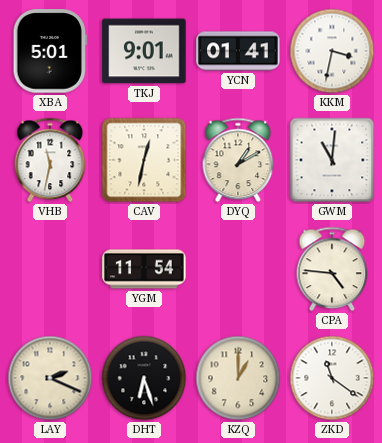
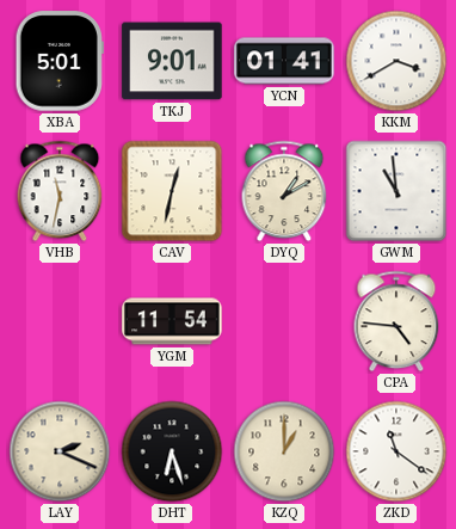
KKM: 3:32 -> 3:40
GWM: 11:01 -> 10:59
